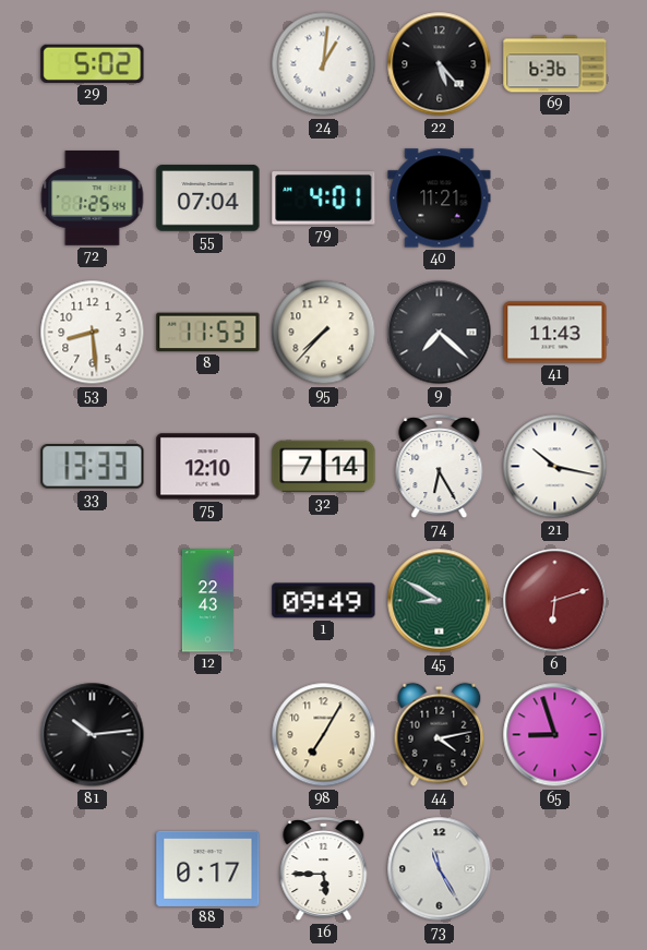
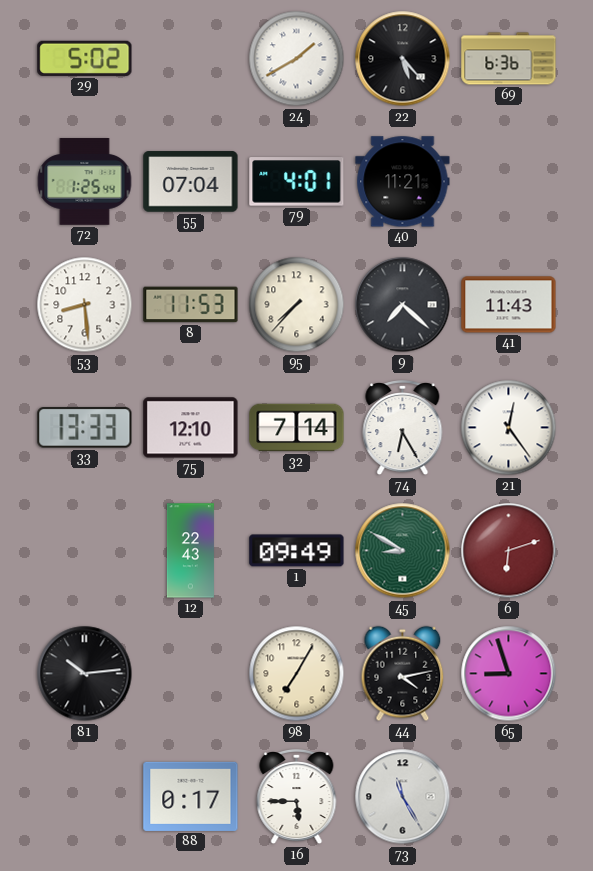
24: 1:01 -> 1:40
21: 10:17 -> 12:24
